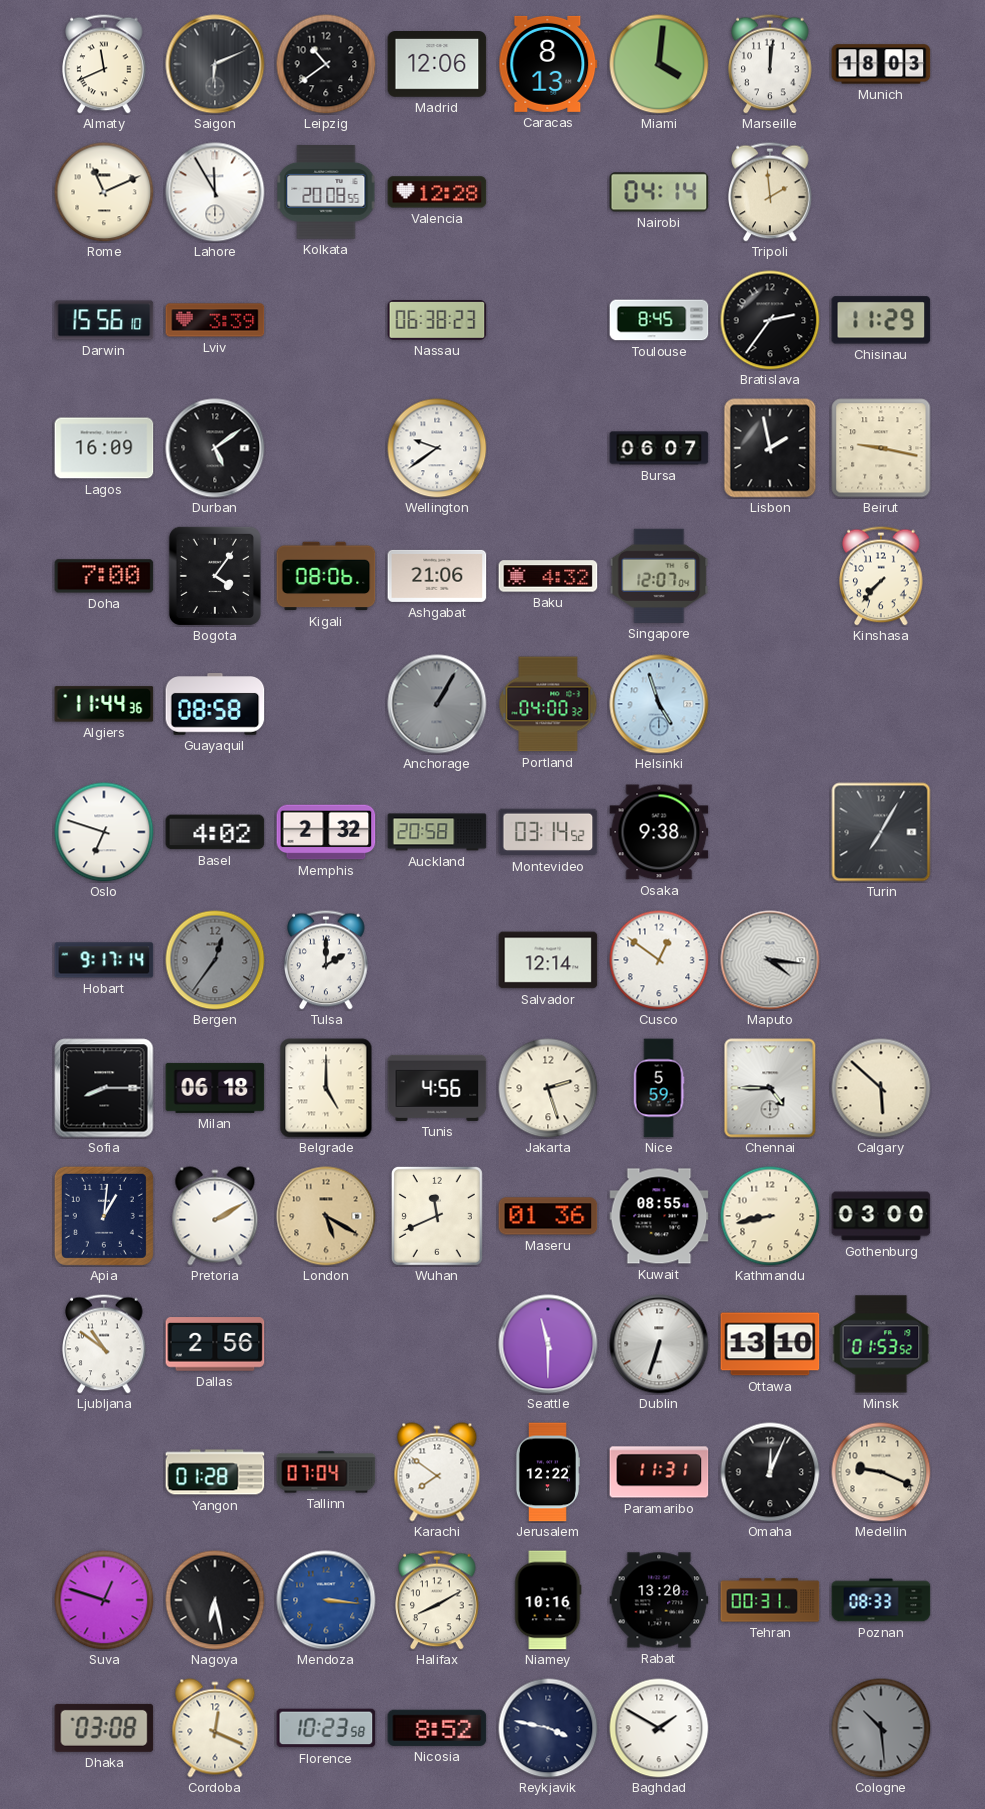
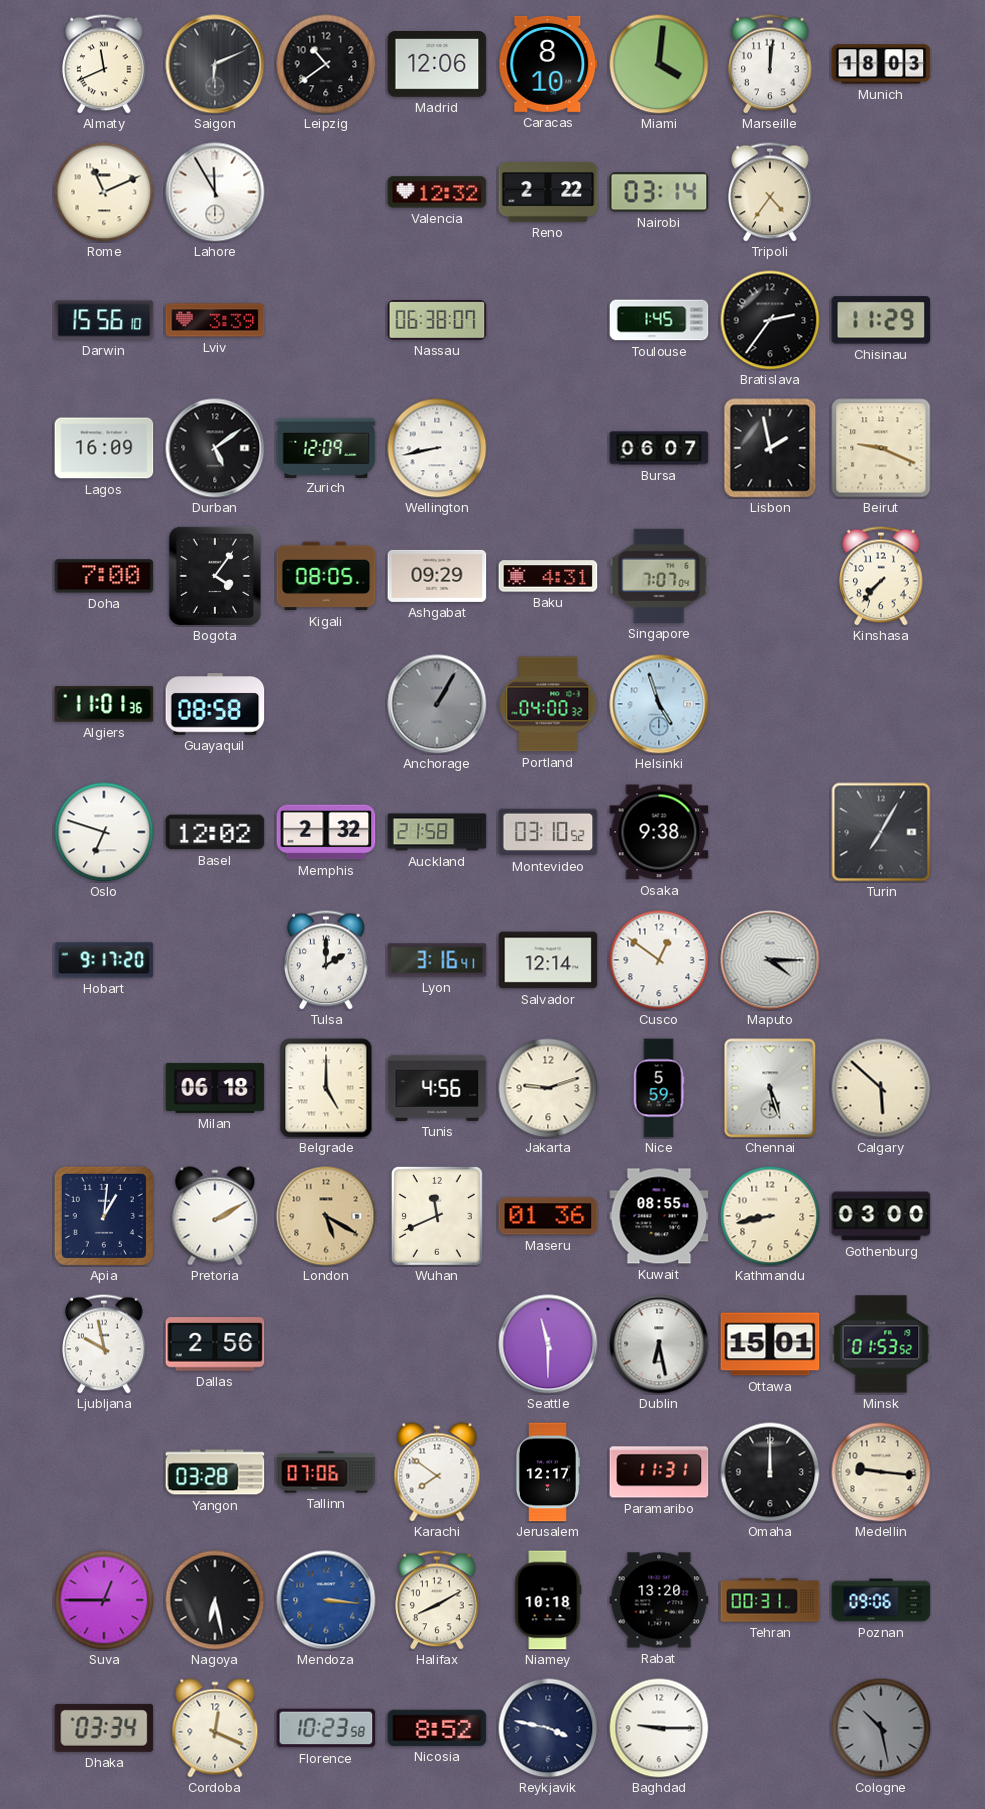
Caracas: 8:13 -> 8:10
Kolkata: 20:08 -> none
Valencia: 12:28 -> 12:32
Reno: none -> 2:22
Nairobi: 04:14 -> 03:14
Tripoli: 1:59 -> 4:36
Nassau: 06:38:23 -> 06:38:07
Toulouse: 8:45 -> 1:45
Zurich: none -> 12:09
Wellington: 9:39 -> 8:43
Beirut: 9:17 -> 9:19
Kigali: 08:06 -> 08:05
Ashgabat: 21:06 -> 09:29
Baku: 4:32 -> 4:31
Singapore: 12:07 -> 7:07
Algiers: 11:44 -> 11:01
Basel: 4:02 -> 12:02
Auckland: 20:58 -> 21:58
Montevideo: 03:14 -> 03:10
Hobart: 9:17:14 -> 9:17:20
Bergen: 12:36 -> none
Lyon: none -> 3:16
Maputo: 4:16 -> 4:15
Sofia: 8:15 -> none
Jakarta: 2:27 -> 9:12
Chennai: 4:45 -> 5:27
Ljubljana: 10:51 -> 9:58
Dublin: 6:33 -> 6:28
Ottawa: 13:10 -> 15:01
Yangon: 01:28 -> 03:28
Tallinn: 07:04 -> 07:06
Jerusalem: 12:22 -> 12:17
Omaha: 12:04 -> 12:00
Medellin: 9:19 -> 9:16
Suva: 12:48 -> 12:45
Niamey: 10:16 -> 10:18
Poznan: 08:33 -> 09:06
Dhaka: 03:08 -> 03:34
Baghdad: 1:50 -> 9:15
Cologne: 10:29 -> 10:28
